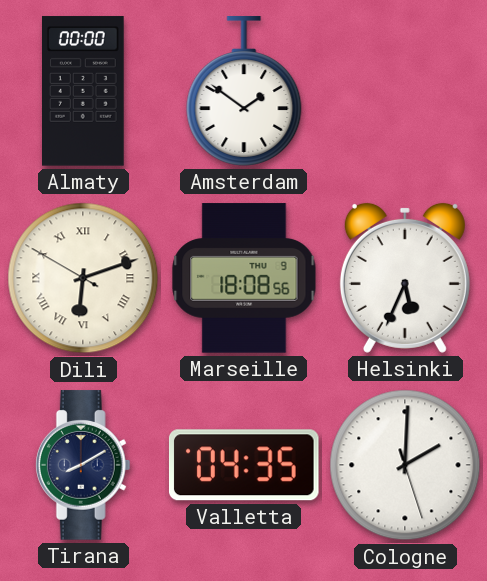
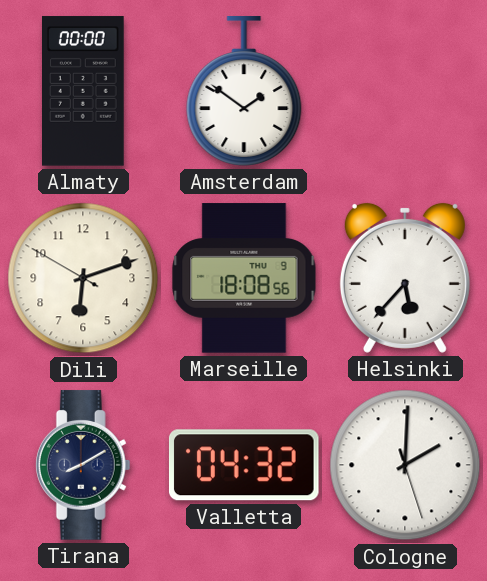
Dili numerals: Roman -> Arabic
Helsinki: 5:34 -> 5:37
Valletta: 04:35 -> 04:32
